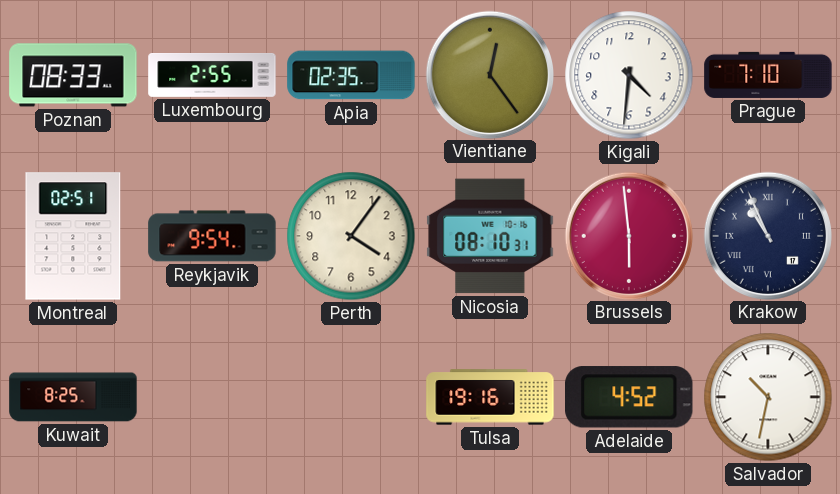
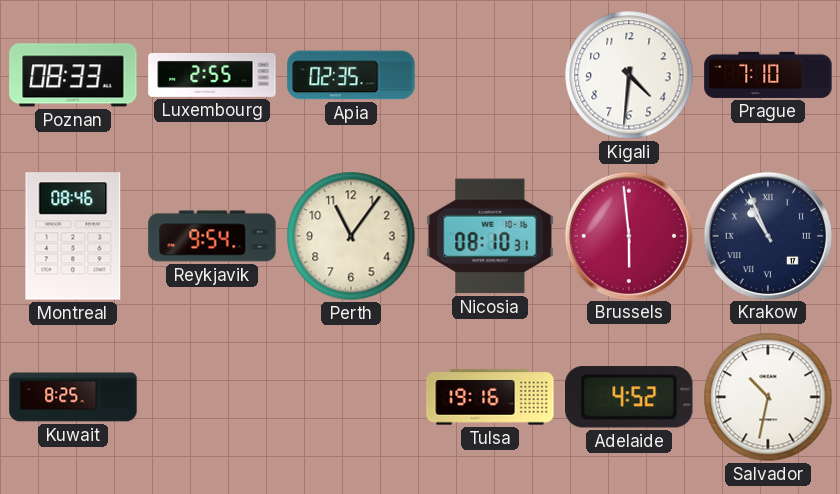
Vientiane: 12:24 -> none
Montreal: 02:51 -> 08:46
Perth: 4:06 -> 11:06
